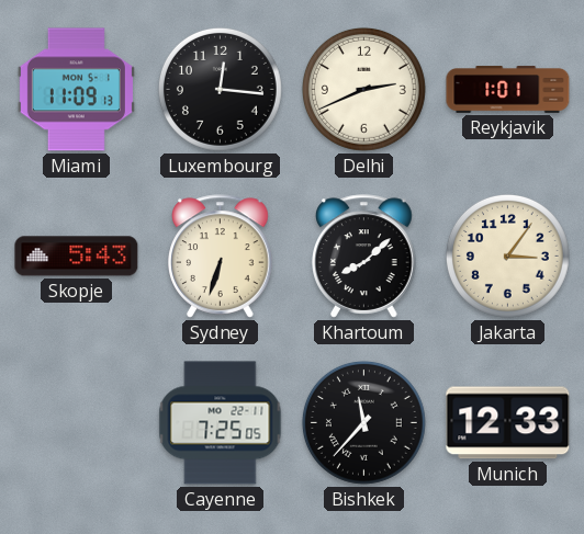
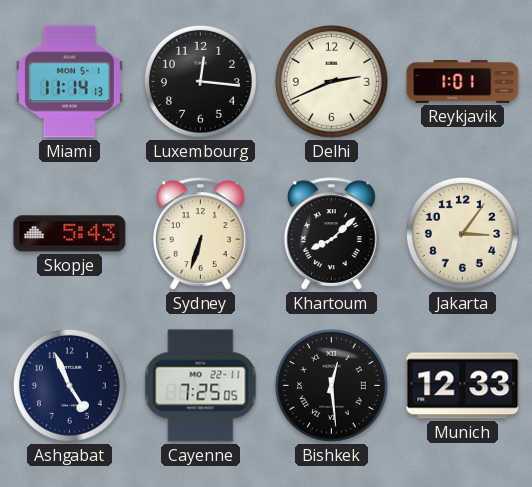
Miami: 11:09 -> 11:14
Ashgabat: none -> 4:56
Bishkek: 11:37 -> 12:29
